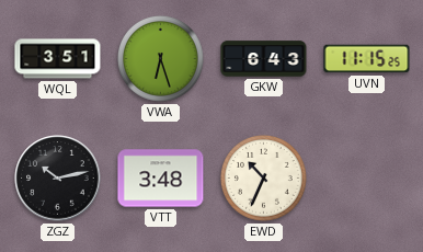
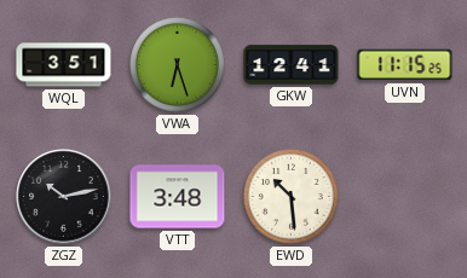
GKW: 6:43 -> 12:41
EWD: 10:34 -> 10:29
